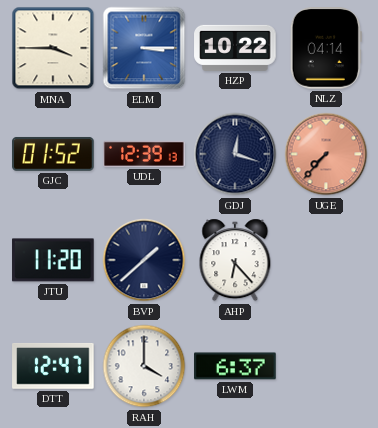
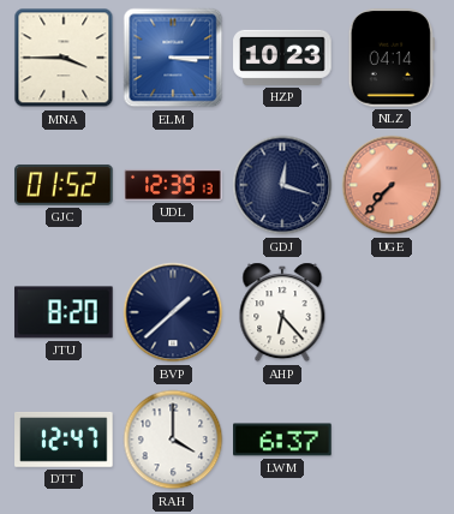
HZP: 10:22 -> 10:23
JTU: 11:20 -> 8:20
